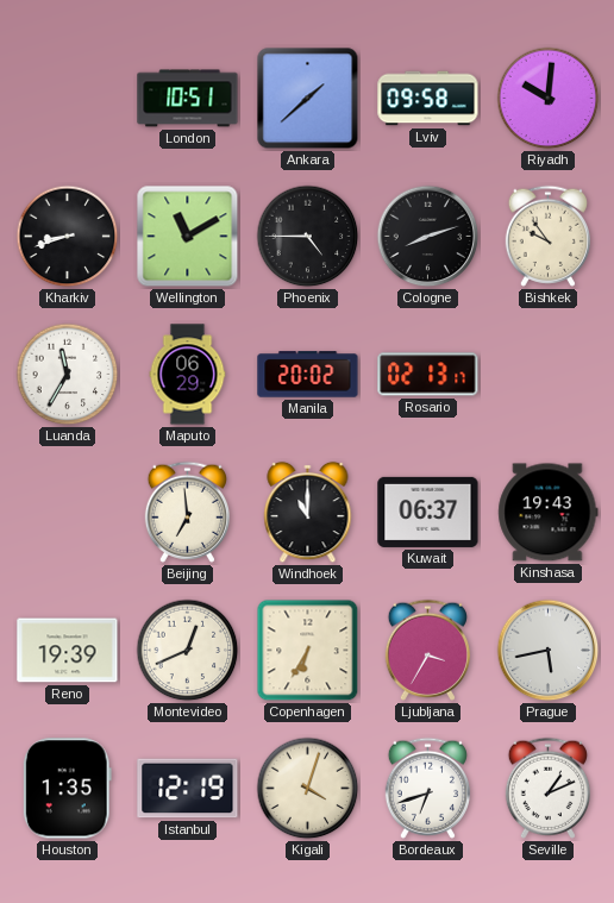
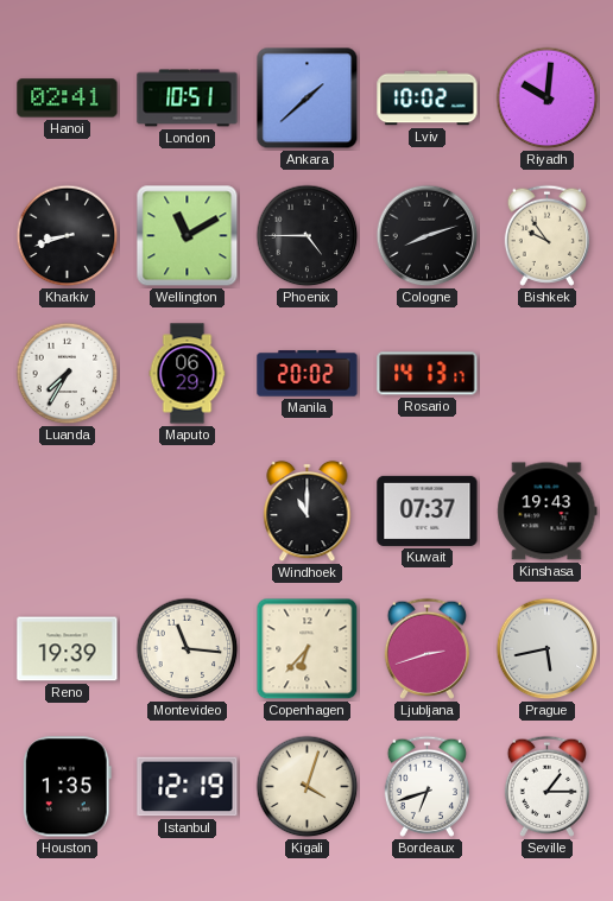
Hanoi: none -> 02:41
Lviv: 09:58 -> 10:02
Luanda: 11:35 -> 7:35
Rosario: 02:13 -> 14:13
Beijing: 6:59 -> none
Kuwait: 06:37 -> 07:37
Montevideo: 12:41 -> 11:16
Copenhagen: 6:35 -> 6:37
Ljubljana: 3:35 -> 2:42
Seville: 1:11 -> 1:15
